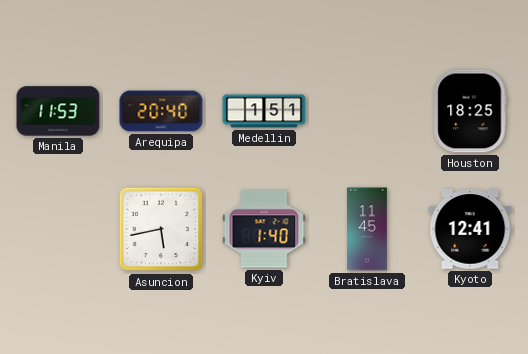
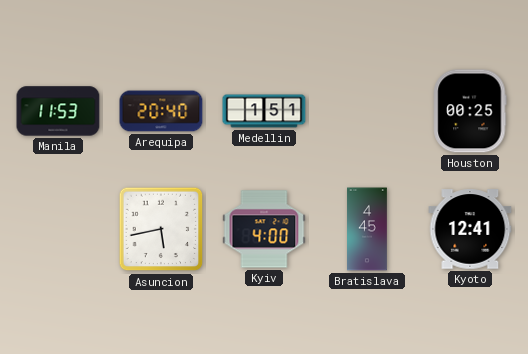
Houston: 18:25 -> 00:25
Kyiv: 1:40 -> 4:00
Bratislava: 11:45 -> 4:45
